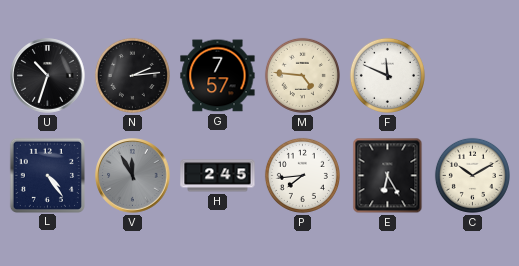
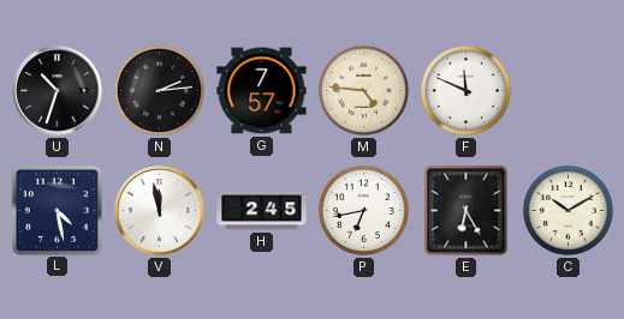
L: 4:24 -> 4:28
V: 11:55 -> 11:58
V dial: grey -> white
P: 7:44 -> 6:43
